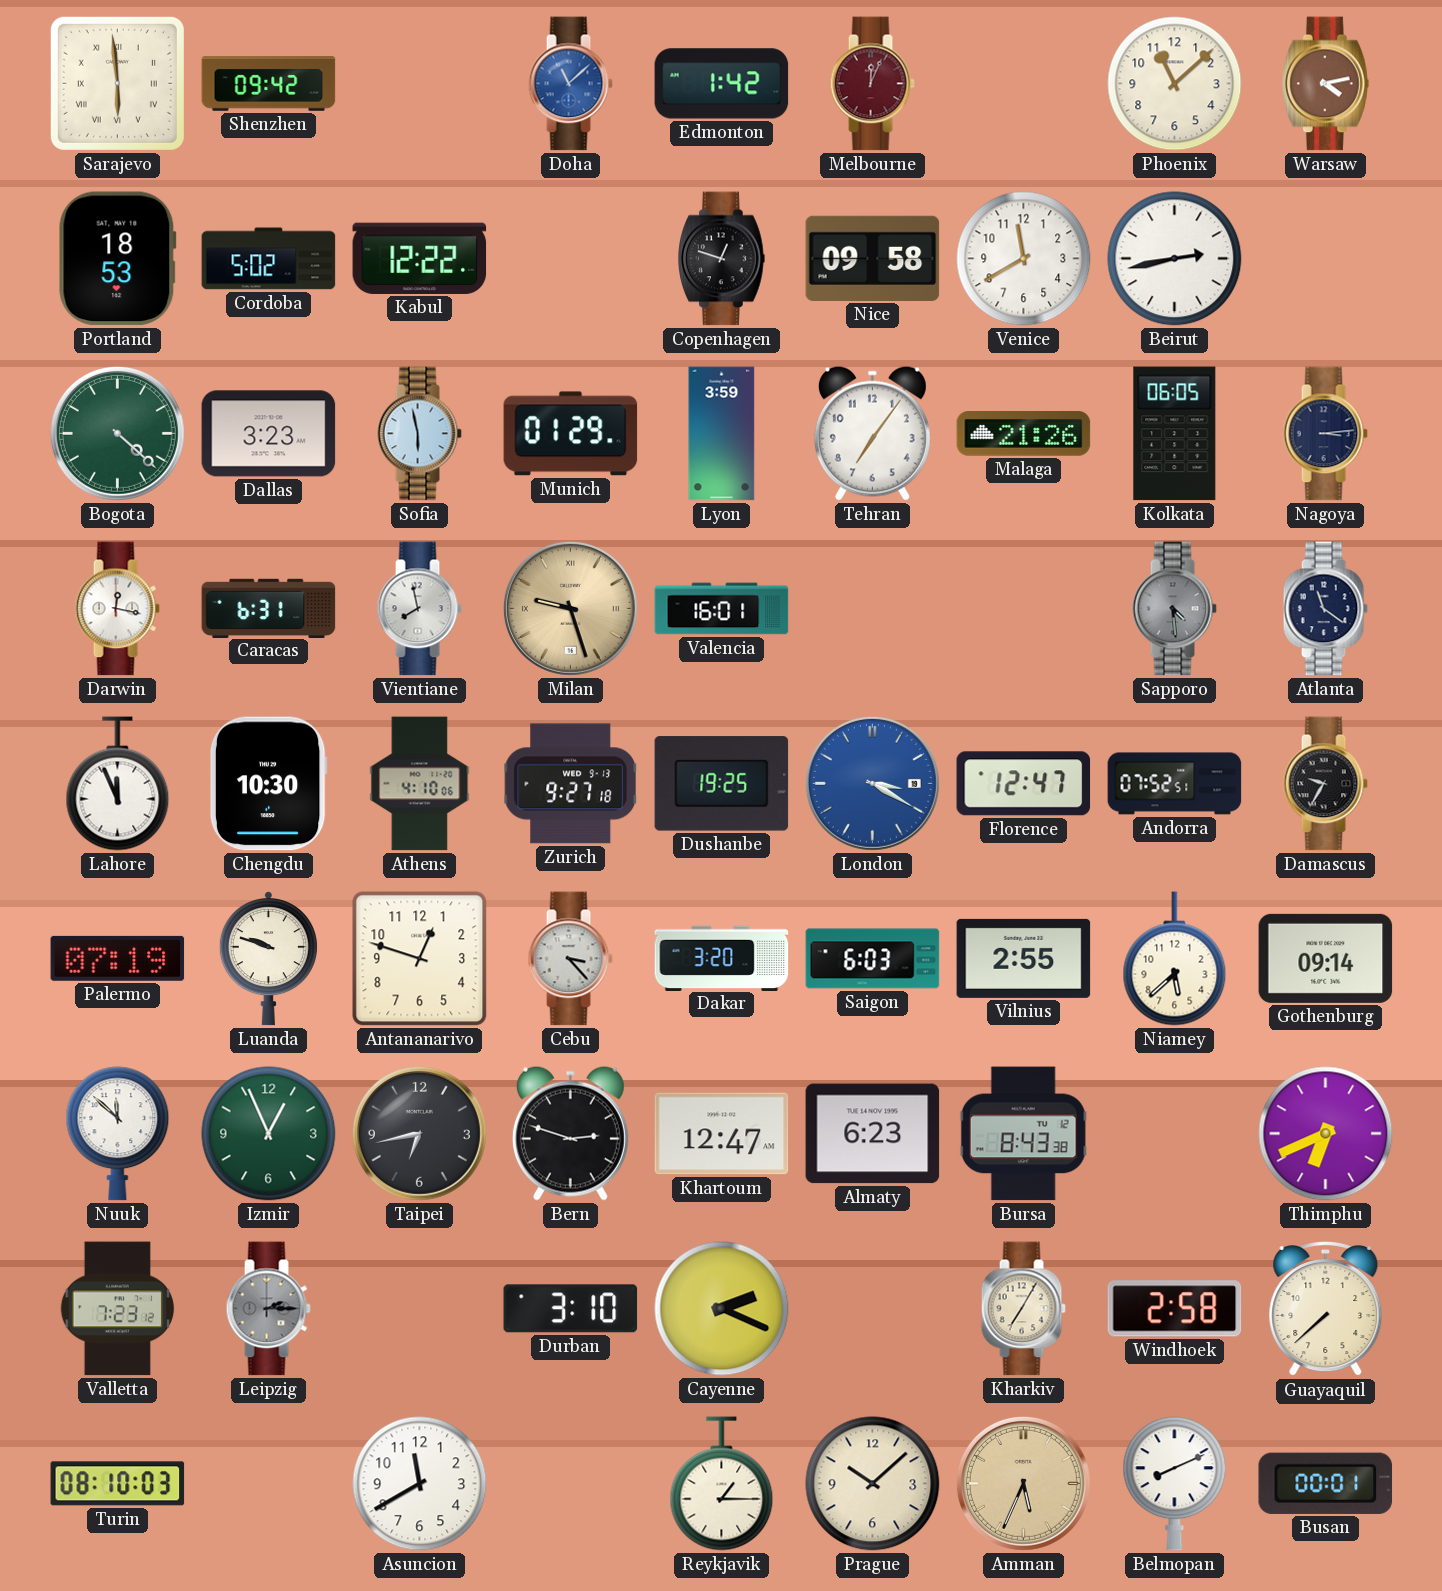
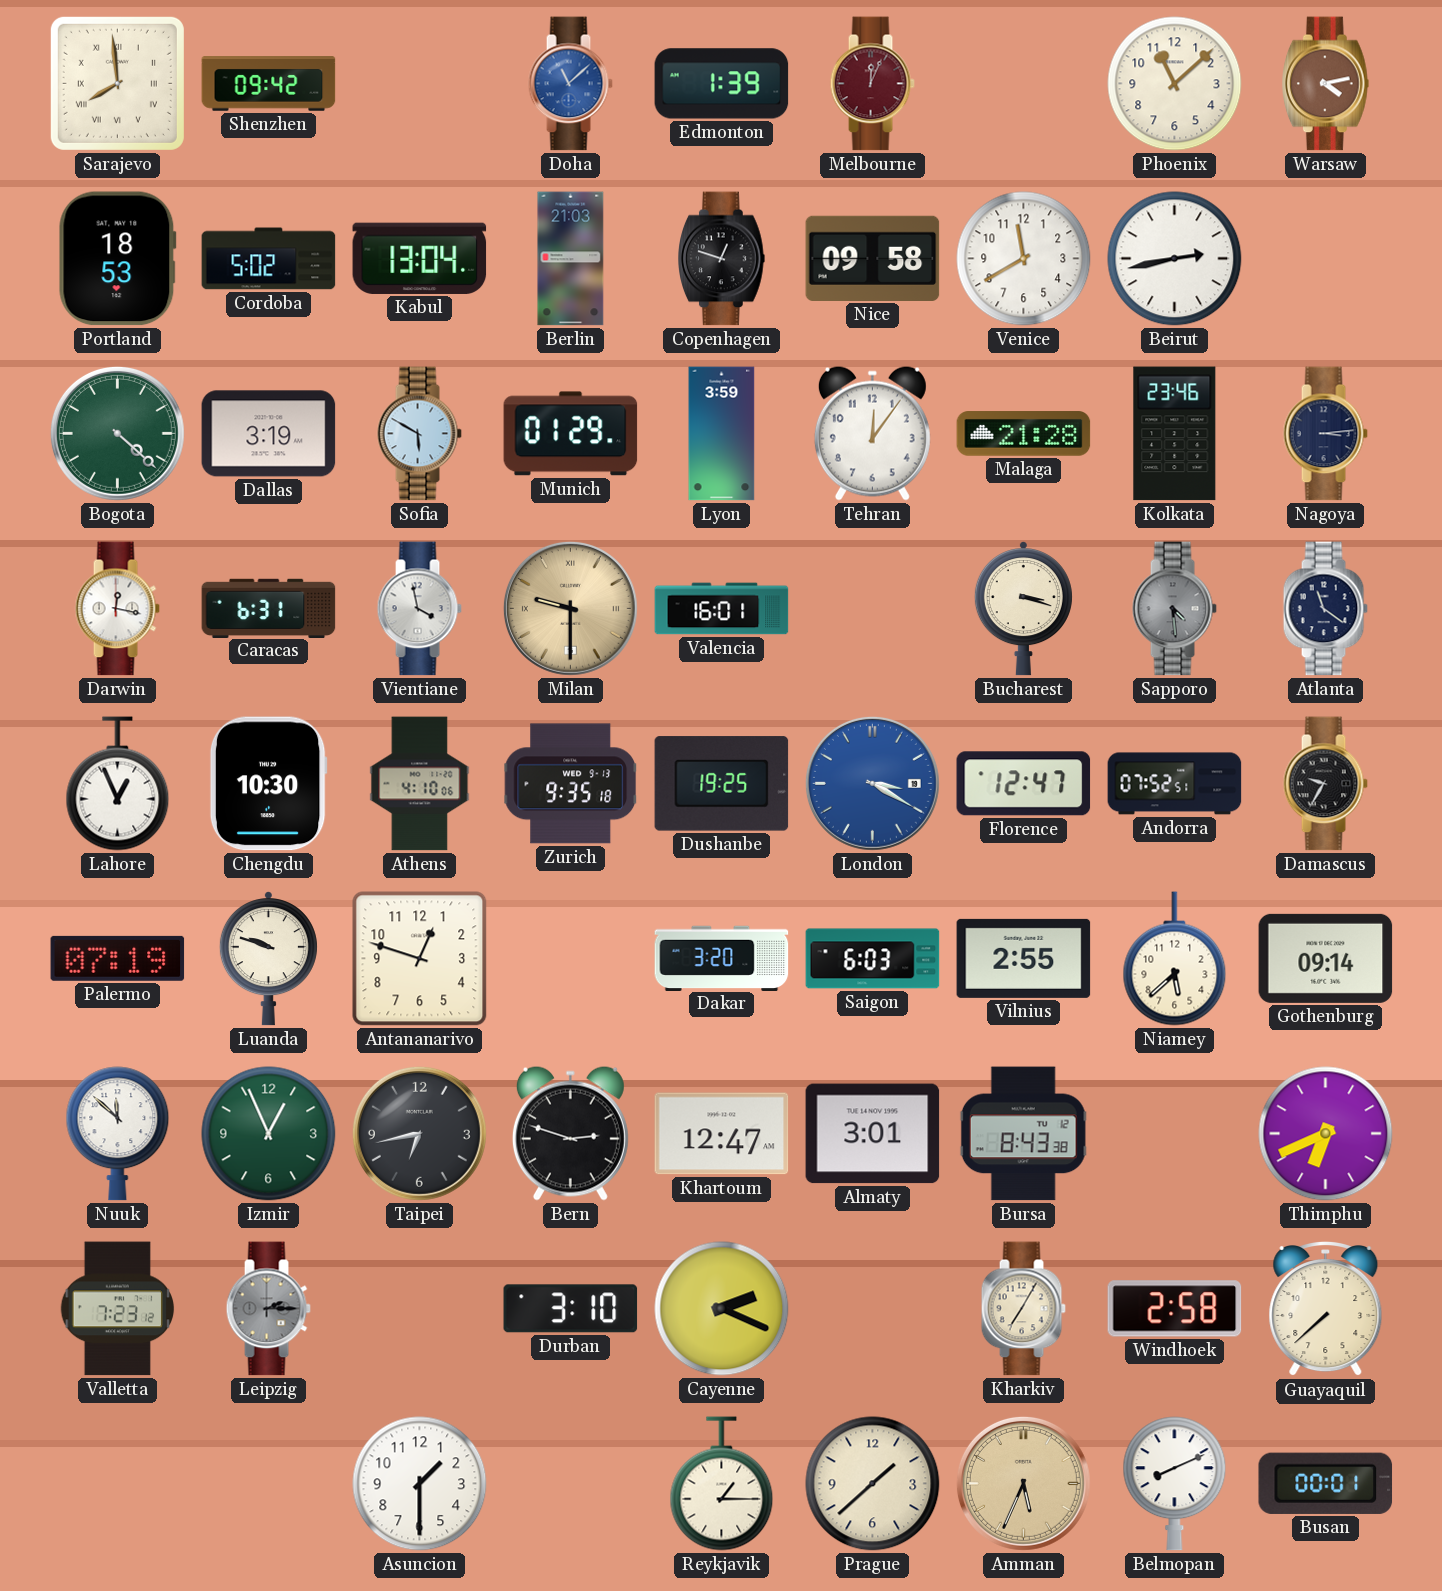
Sarajevo: 5:59 -> 7:59
Edmonton: 1:42 -> 1:39
Kabul: 12:22 -> 13:04
Berlin: none -> 21:03
Dallas: 3:23 -> 3:19
Sofia: 5:58 -> 5:50
Tehran: 7:06 -> 12:06
Malaga: 21:26 -> 21:28
Kolkata: 06:05 -> 23:46
Vientiane: 7:58 -> 3:58
Milan: 9:27 -> 9:30
Bucharest: none -> 3:18
Lahore: 11:56 -> 12:56
Zurich: 9:27 -> 9:35
Cebu: 3:23 -> none
Almaty: 6:23 -> 3:01
Turin: 08:10 -> none
Asuncion: 11:40 -> 1:30
Prague: 10:08 -> 1:38
